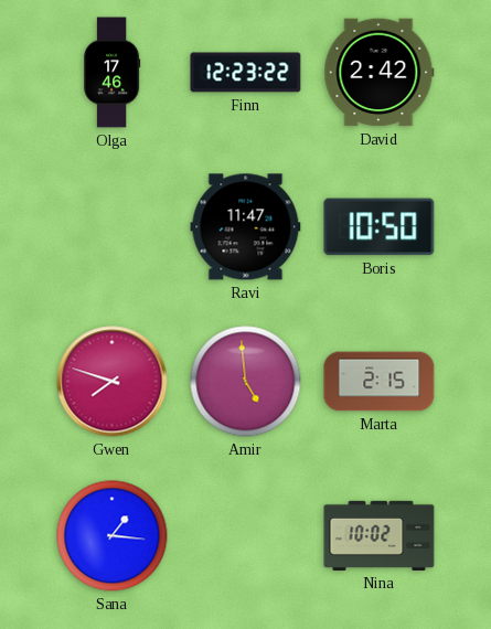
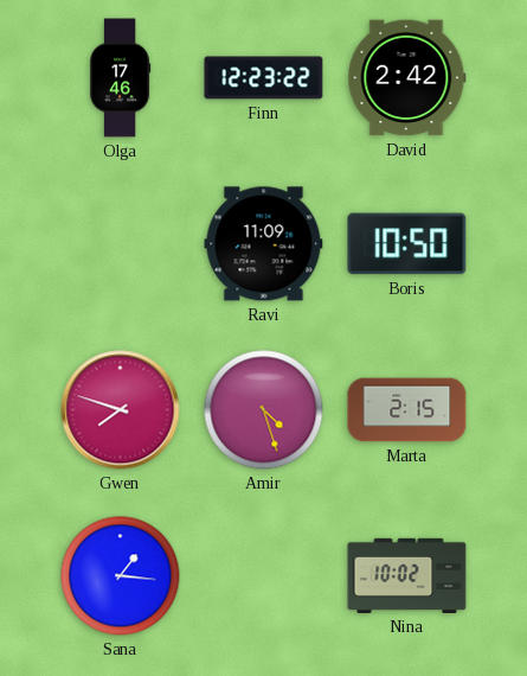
Ravi: 11:47 -> 11:09
Amir: 4:59 -> 4:27
